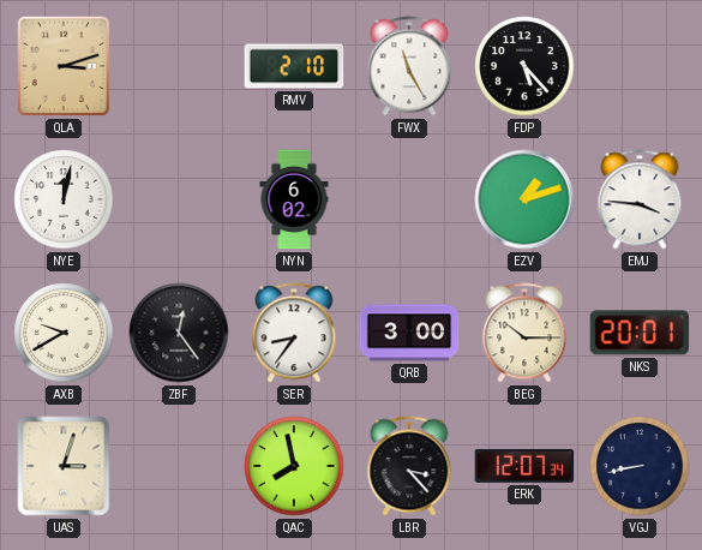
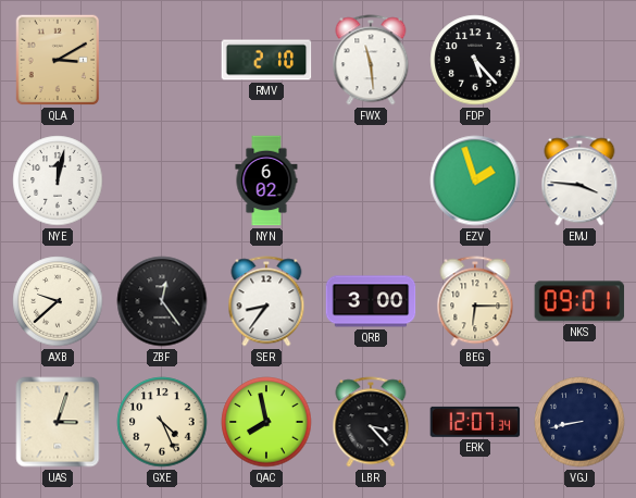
QLA: 3:12 -> 3:10
FWX: 11:25 -> 11:29
EZV: 1:12 -> 1:57
AXB: 9:40 -> 9:38
BEG: 10:15 -> 6:15
NKS: 20:01 -> 09:01
GXE: none -> 4:26
